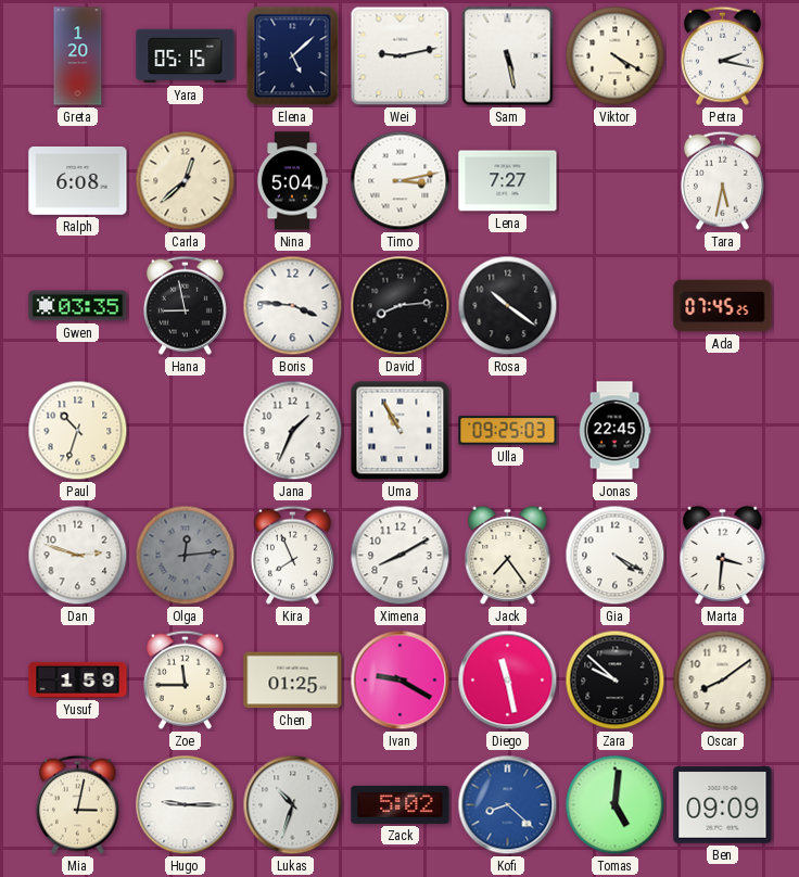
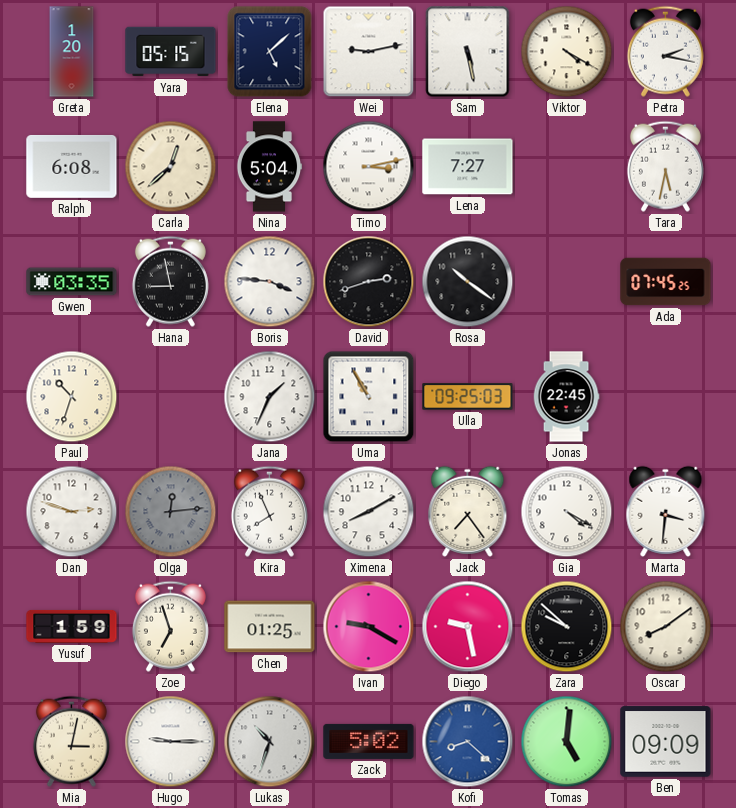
David: 8:14 -> 2:42
Zoe: 11:45 -> 6:57
Diego: 11:28 -> 9:28
